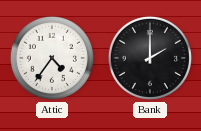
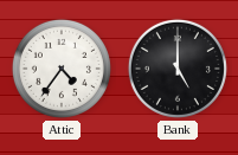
Bank: 2:00 -> 5:00
